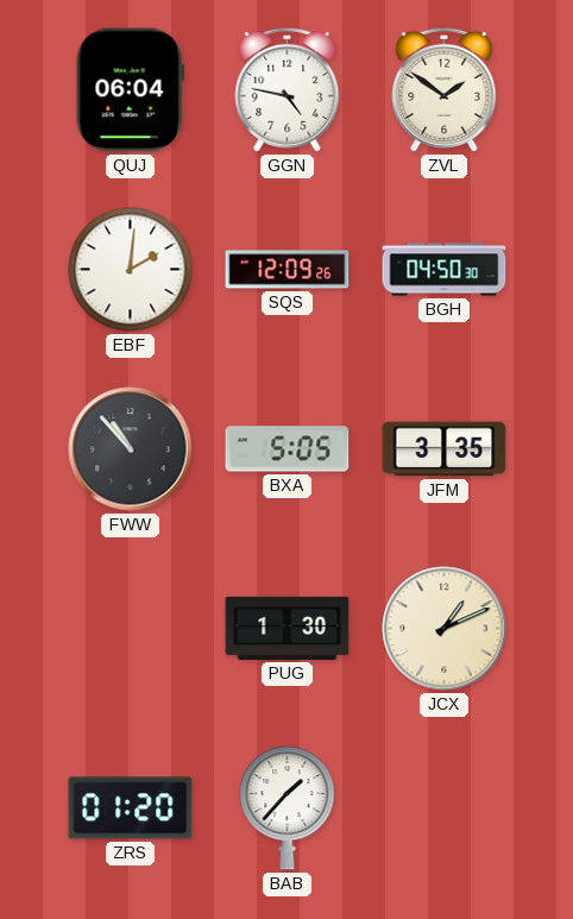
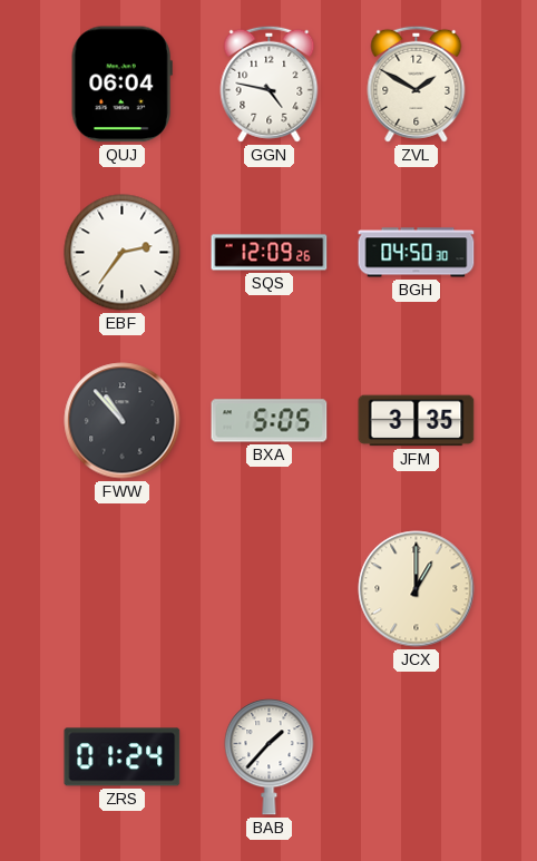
ZVL: 1:51 -> 1:50
EBF: 2:01 -> 2:36
PUG: 1:30 -> none
JCX: 1:11 -> 1:00
ZRS: 01:20 -> 01:24
